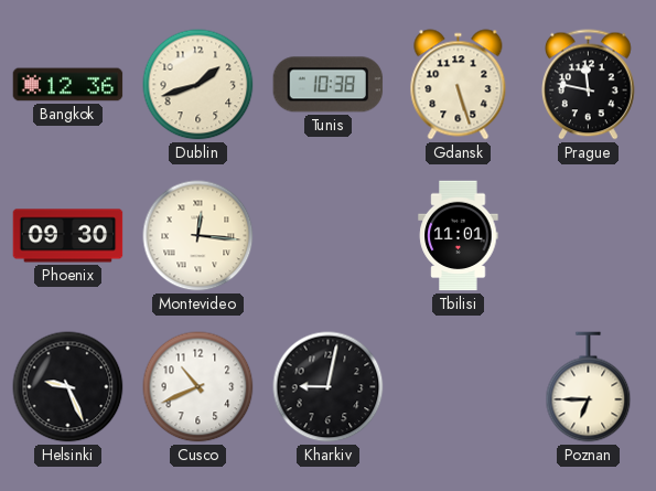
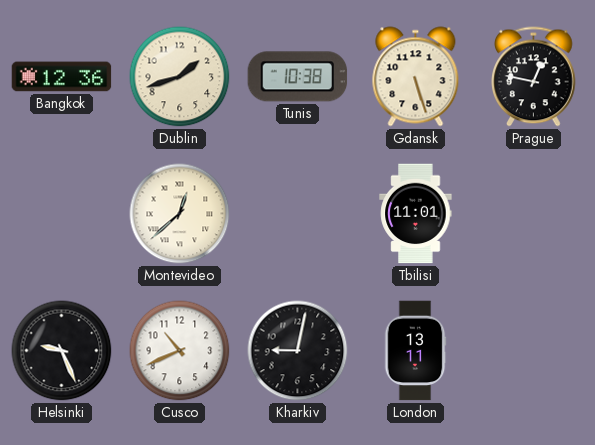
Prague: 11:47 -> 12:47
Phoenix: 09:30 -> none
Montevideo: 12:16 -> 12:38
London: none -> 13:11
Poznan: 6:45 -> none
